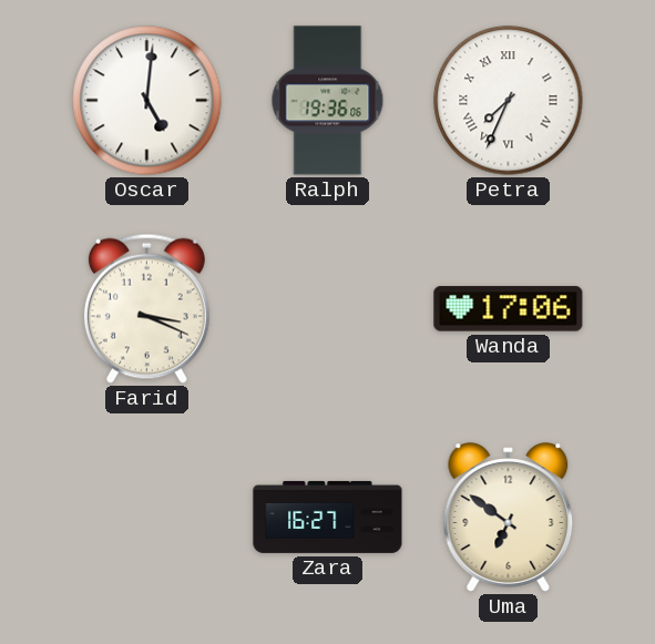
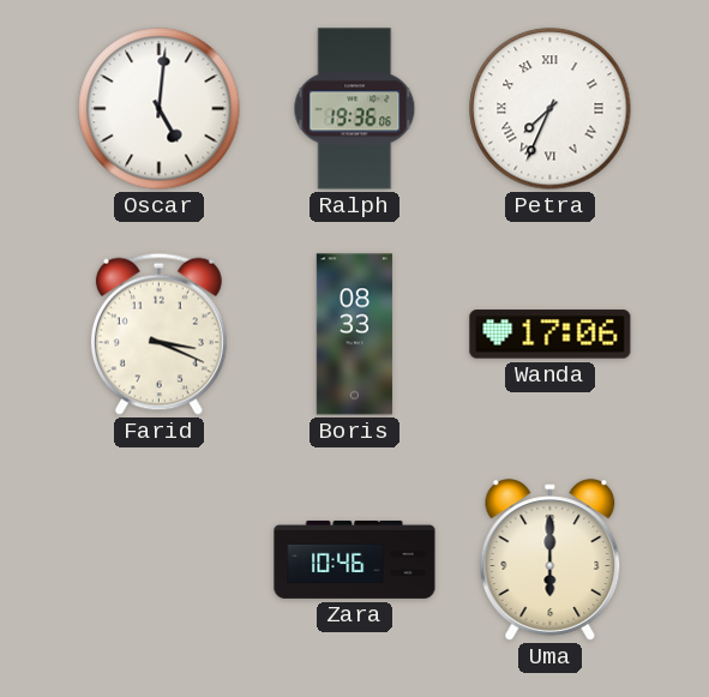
Boris: none -> 08:33
Zara: 16:27 -> 10:46
Uma: 6:51 -> 6:00
